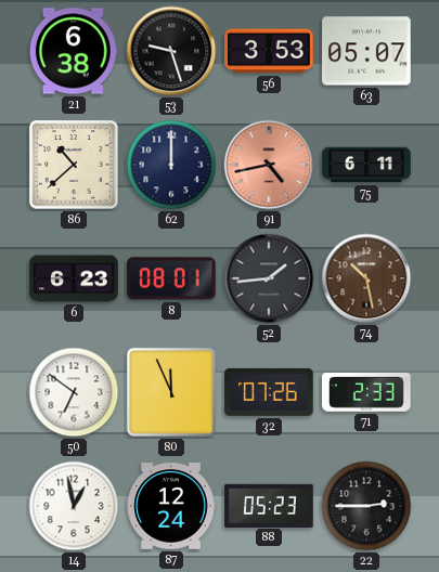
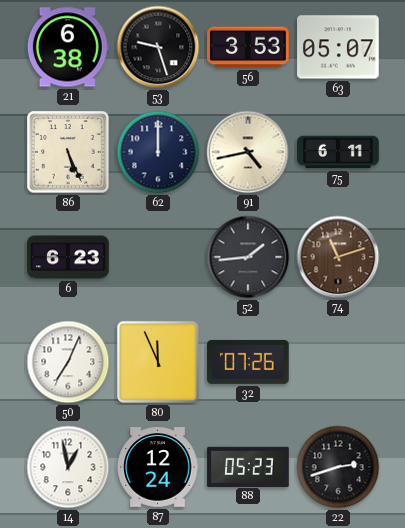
86: 10:38 -> 5:26
91 dial: salmon -> cream
8: 08:01 -> none
74: 10:28 -> 11:12
50: 6:51 -> 7:04
71: 2:33 -> none
22: 2:45 -> 2:42
